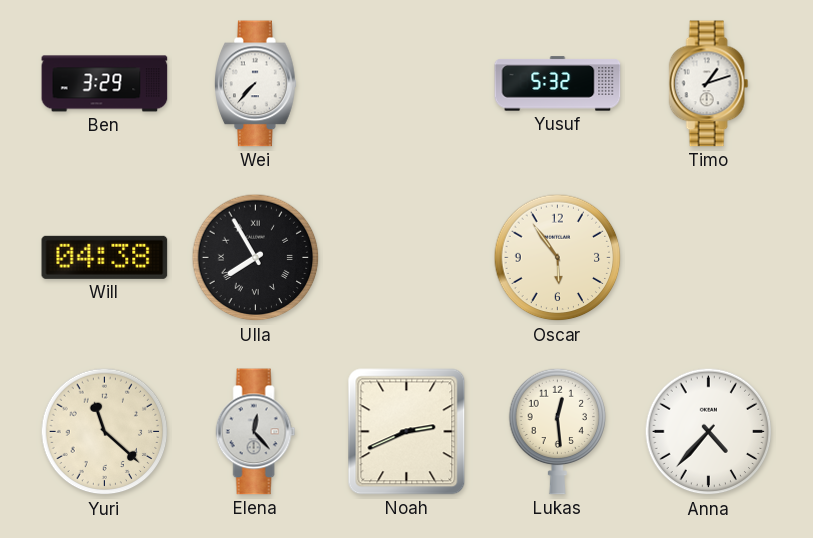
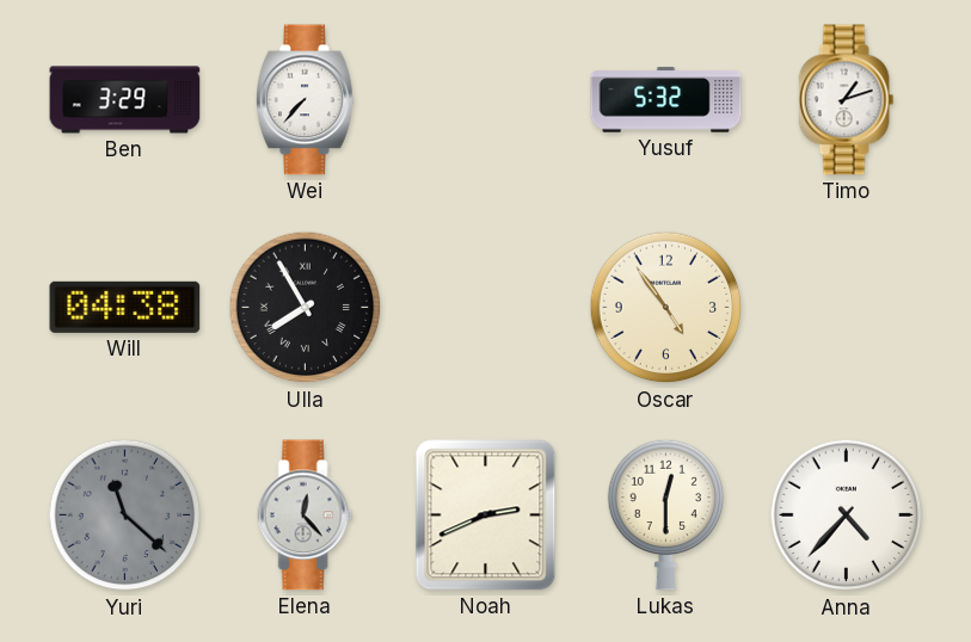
Oscar: 5:54 -> 4:54
Yuri dial: cream -> grey
Lukas: 12:29 -> 12:30
